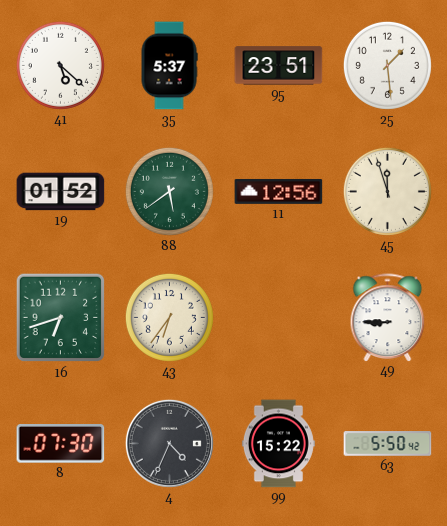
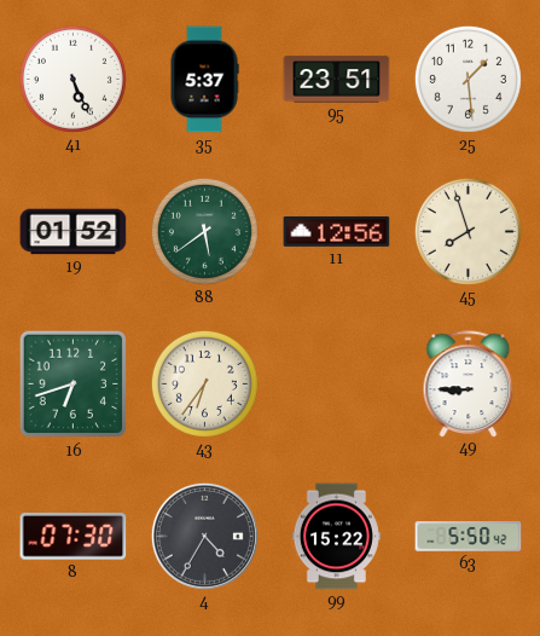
41: 5:22 -> 5:26
45: 11:57 -> 7:57
4: 4:34 -> 4:35
